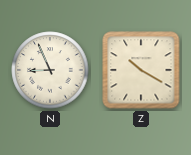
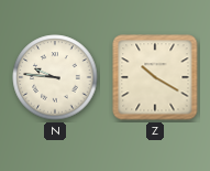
N: 8:56 -> 9:46
